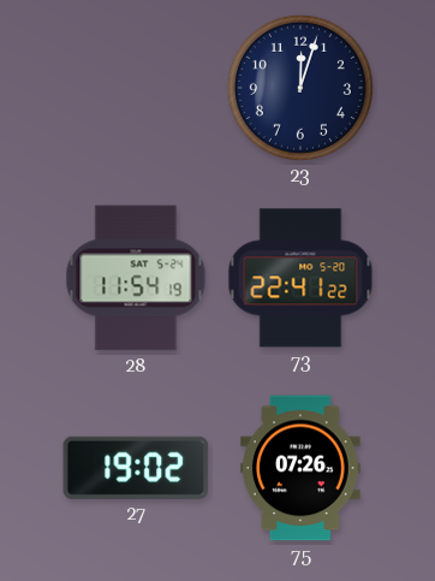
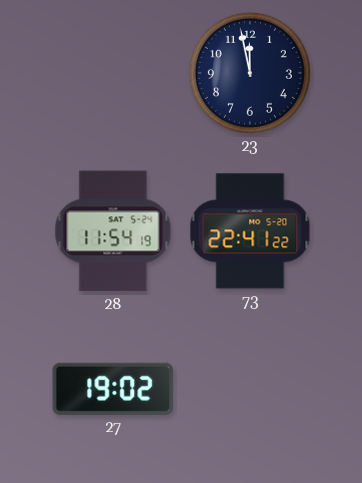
23: 12:03 -> 11:58
75: 07:26 -> none
